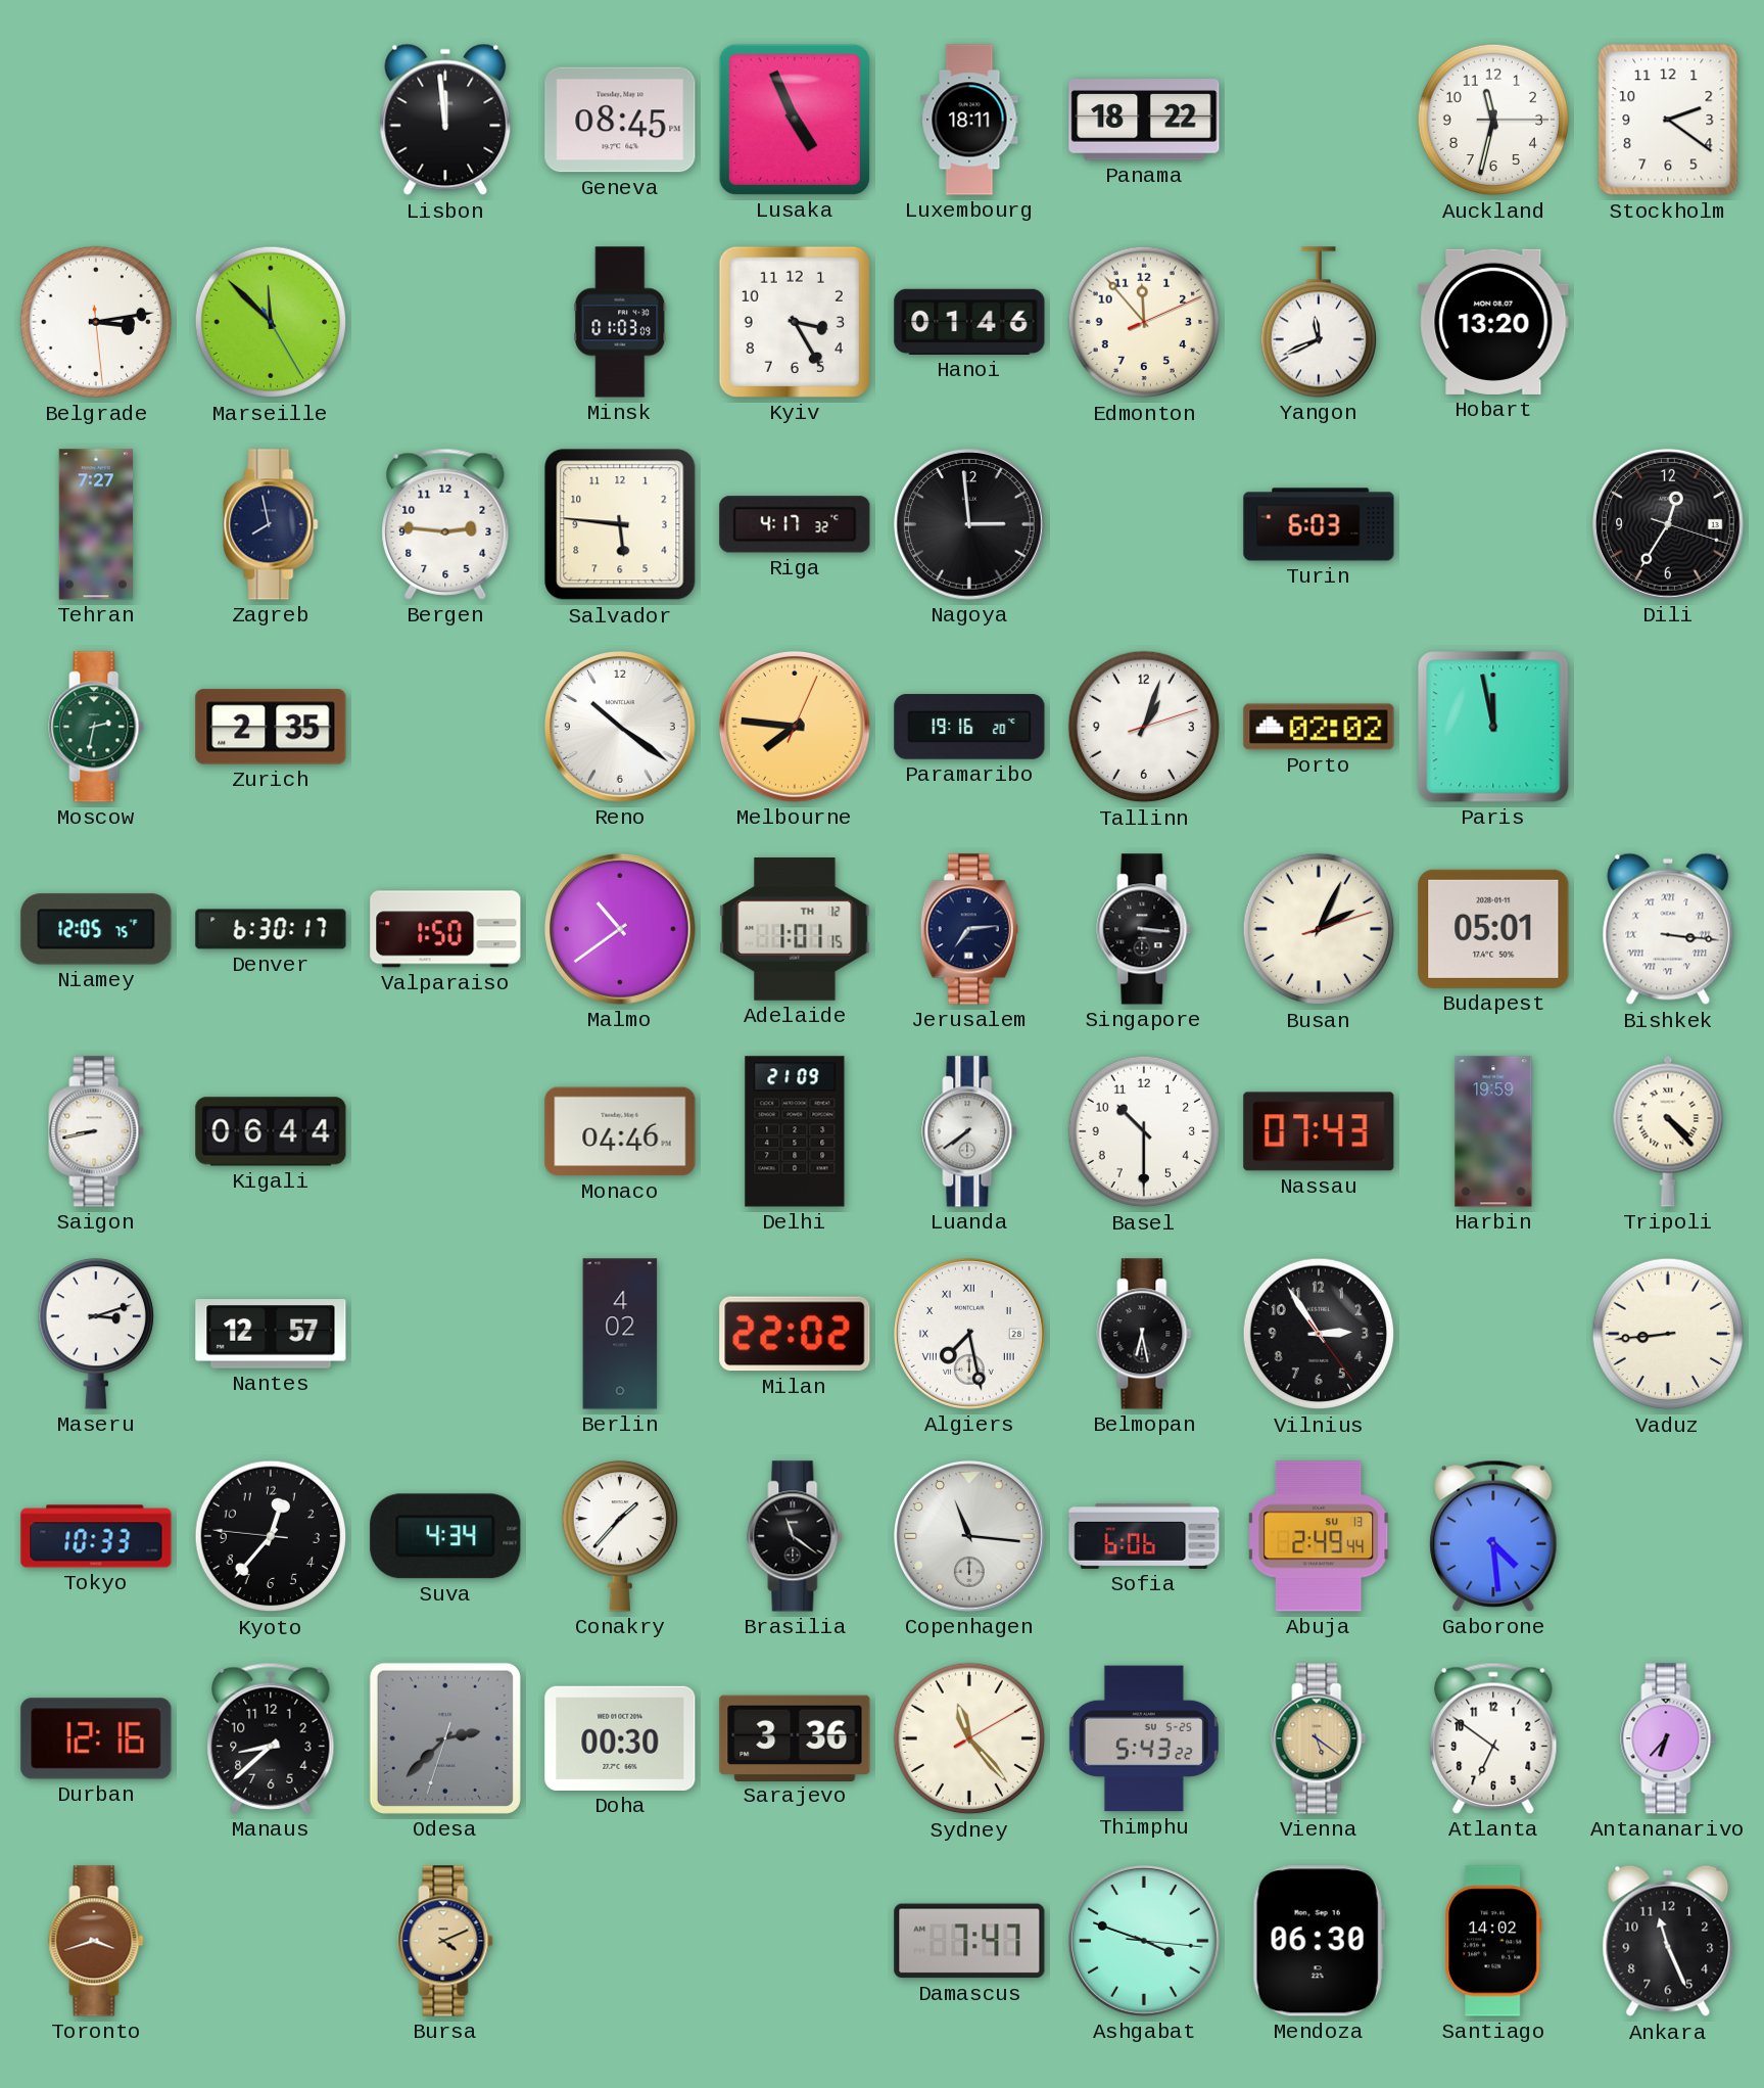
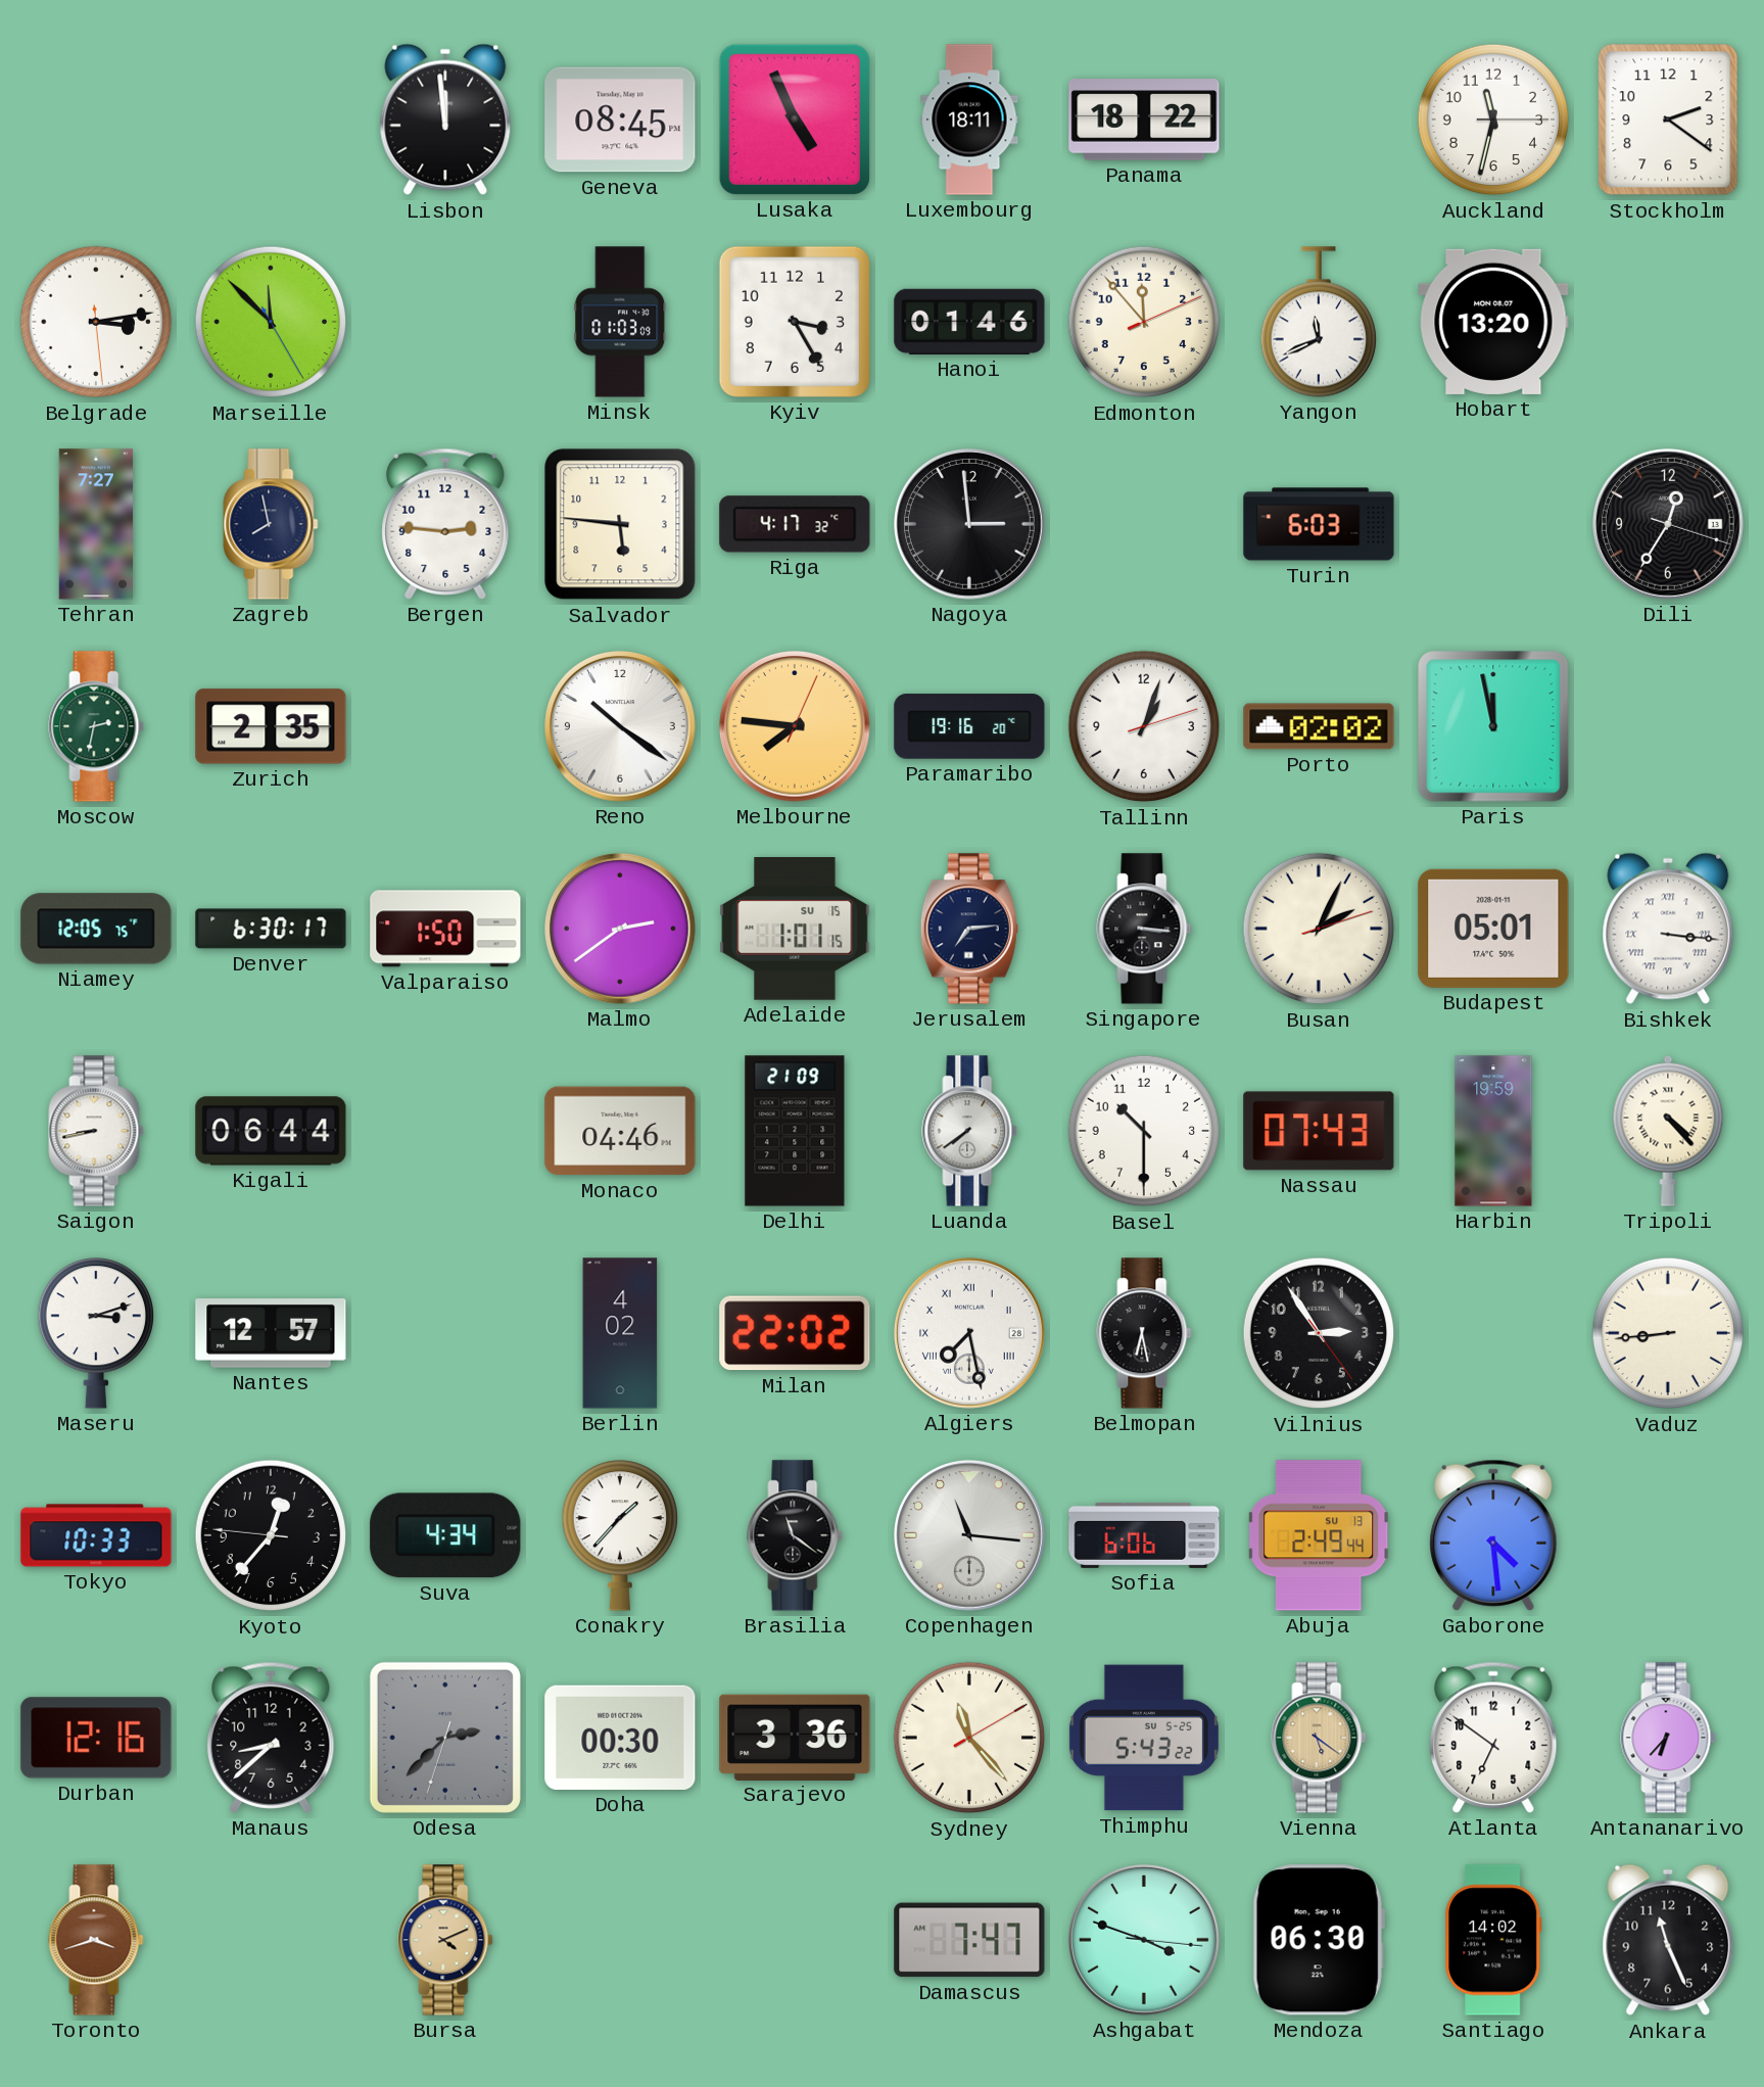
Malmo: 10:39 -> 2:39
Adelaide date: TH 12 -> SU 15
